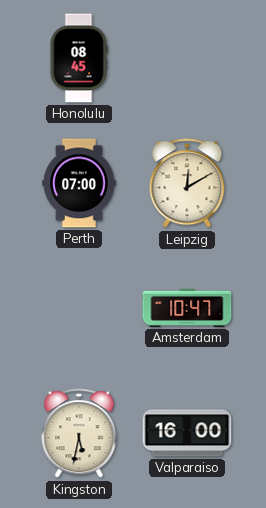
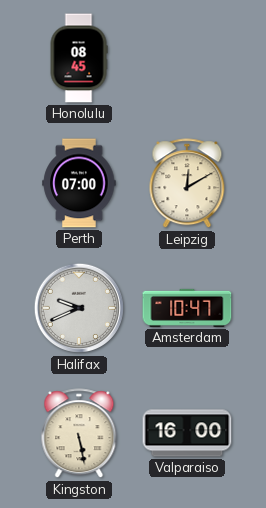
Halifax: none -> 9:41
Kingston: 5:32 -> 5:28
